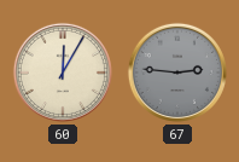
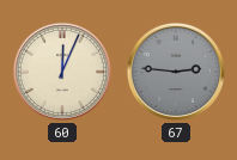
60: 12:05 -> 12:04
